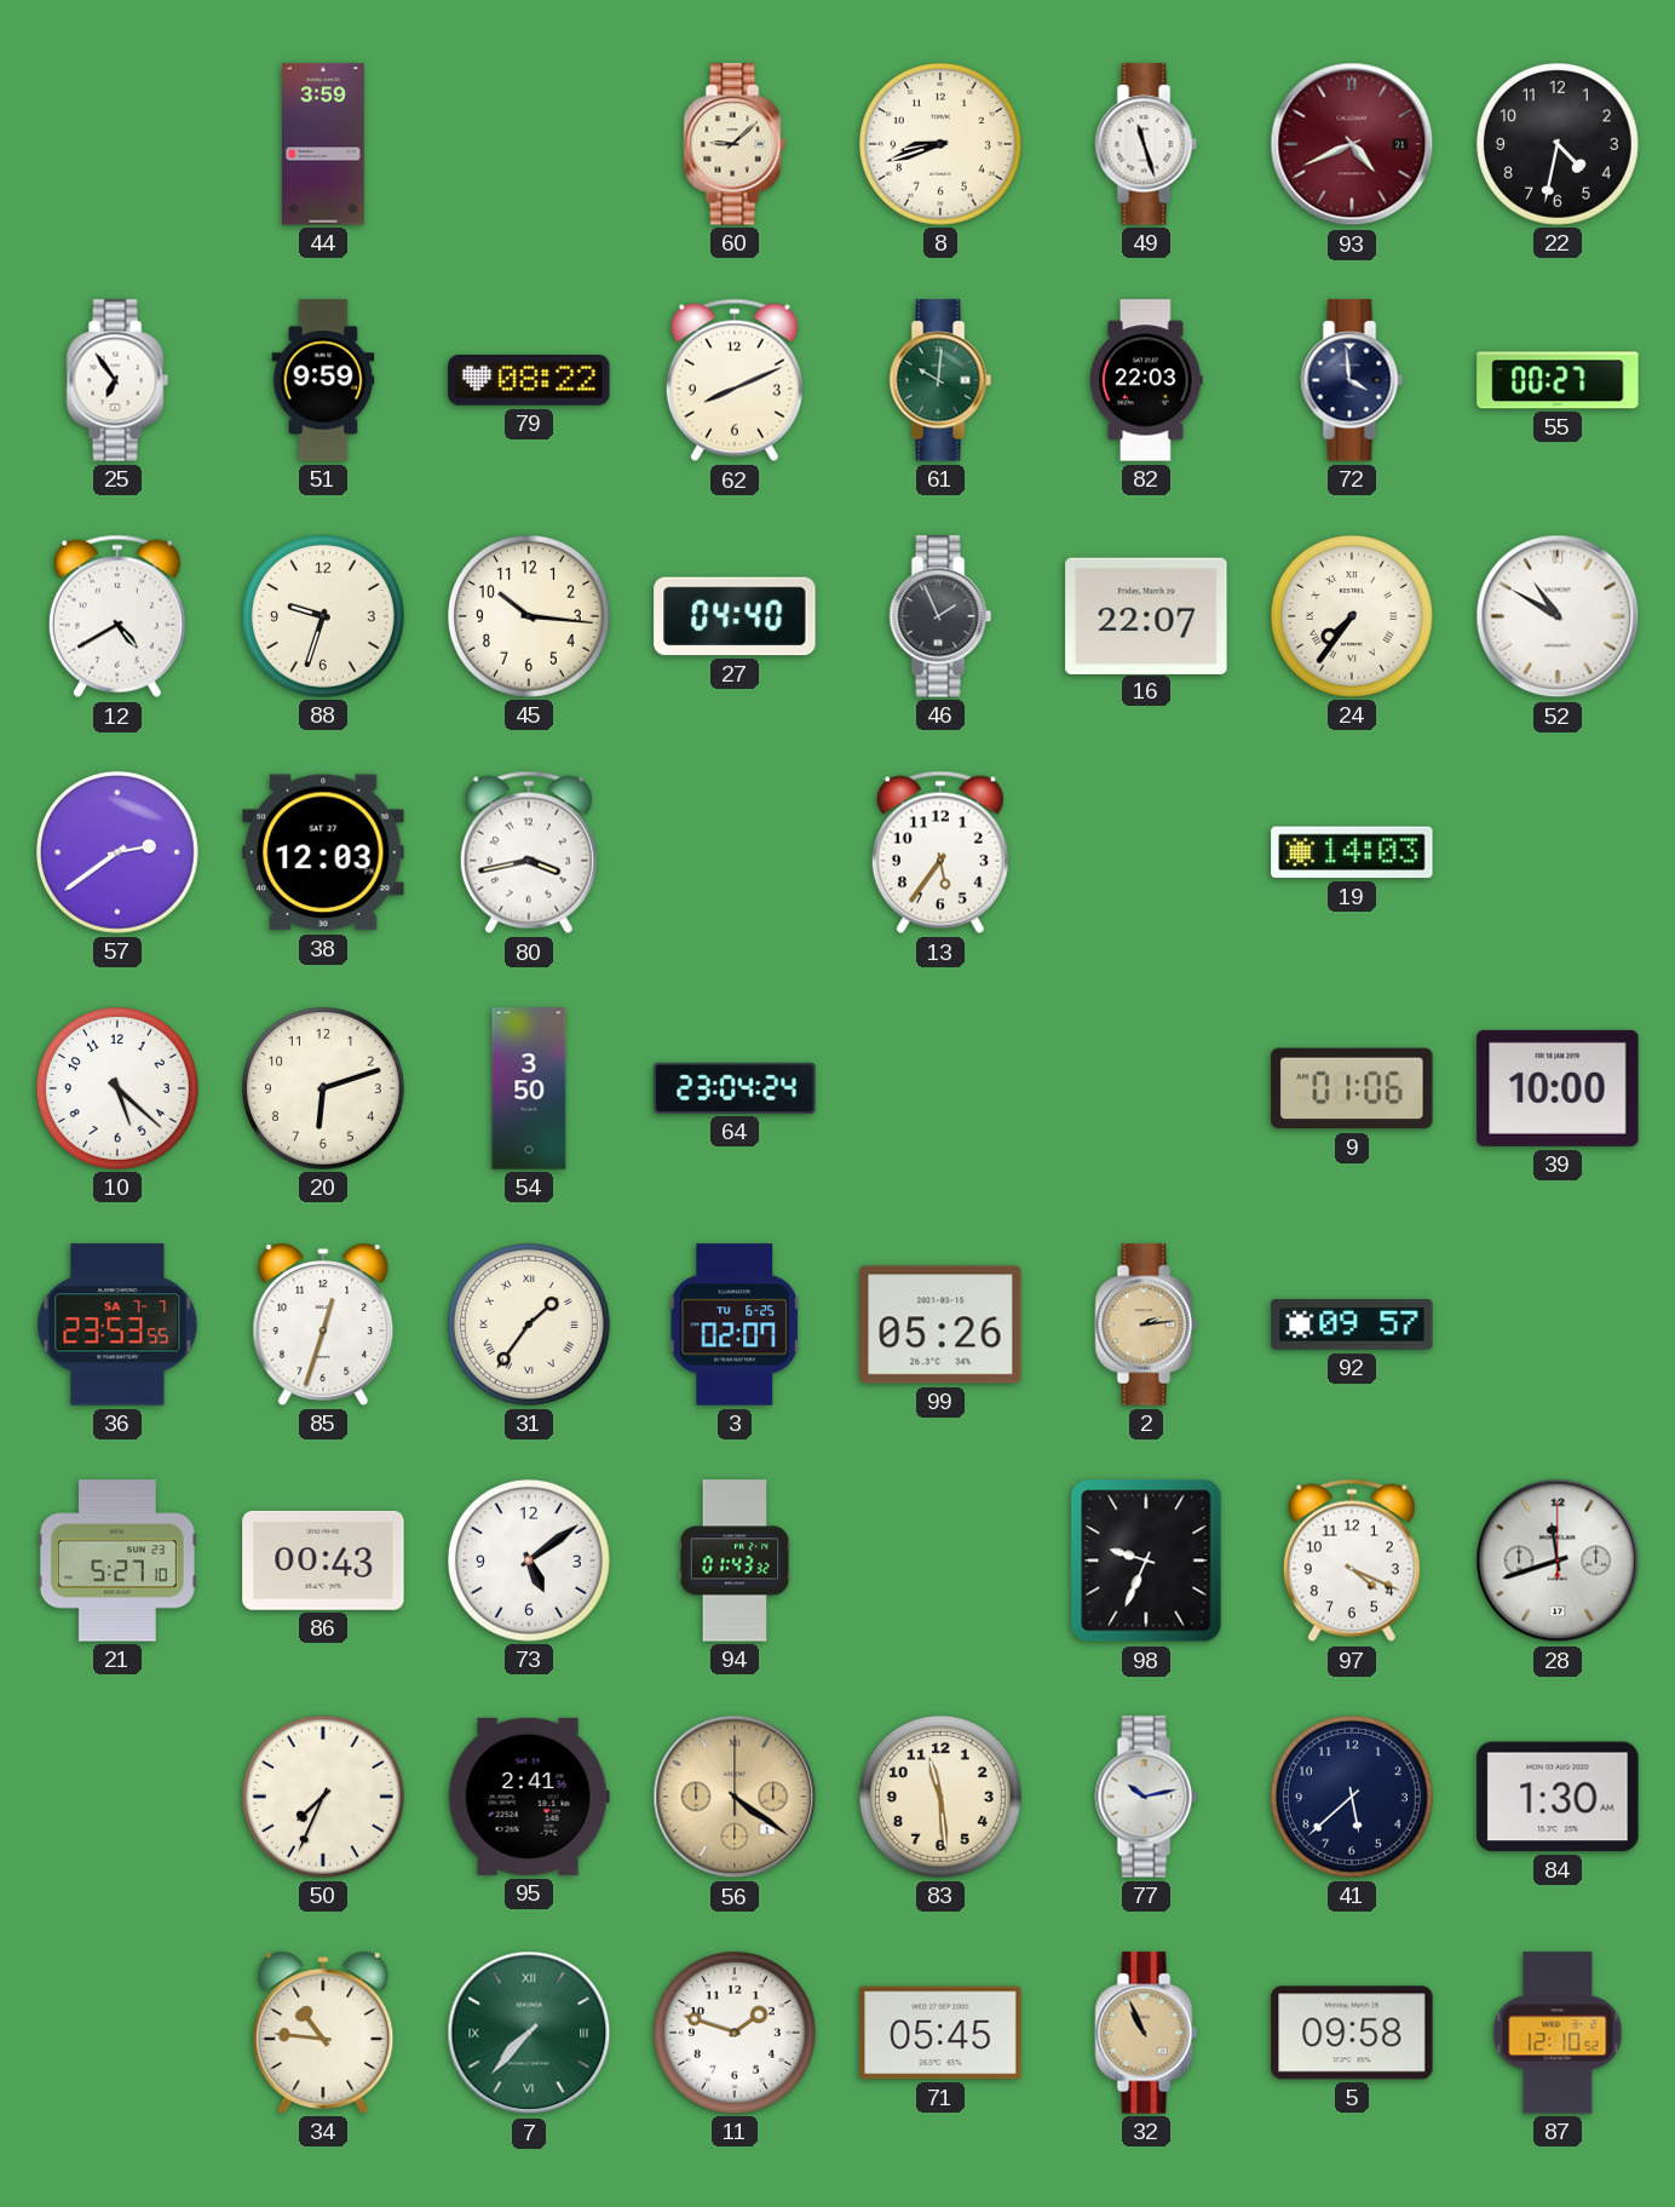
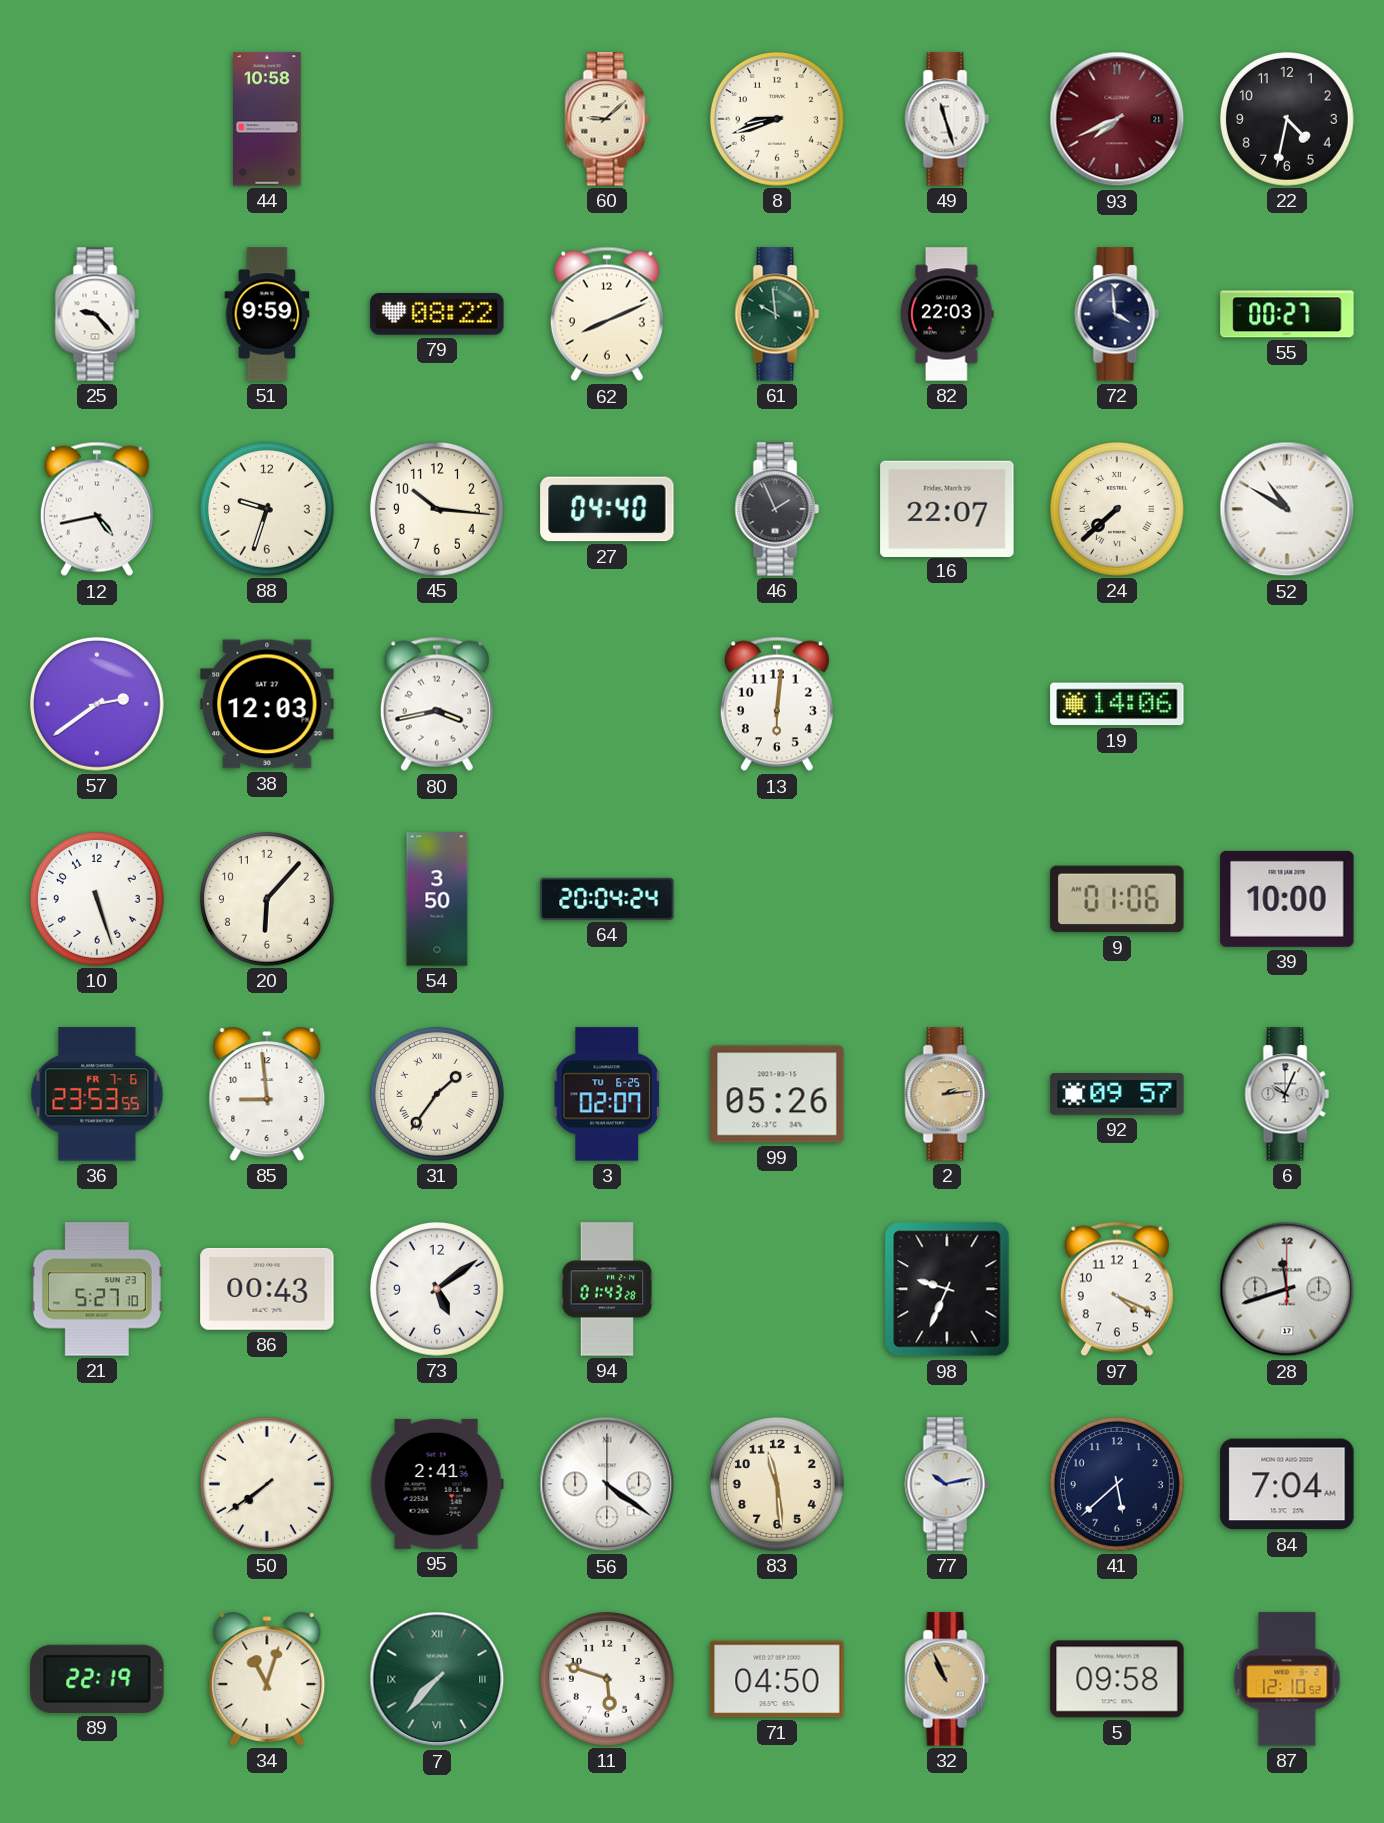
44: 3:59 -> 10:58
93: 4:41 -> 7:41
25: 6:54 -> 9:23
61: 10:01 -> 9:59
12: 4:40 -> 4:43
24: 7:36 -> 7:38
13: 5:36 -> 6:01
19: 14:03 -> 14:06
10: 5:22 -> 5:27
20: 6:12 -> 6:07
64: 23:04 -> 20:04
36 date: SA 7-7 -> FR 7-6
85: 12:33 -> 8:59
6: none -> 10:04
94: 01:43:32 -> 01:43:28
50: 7:34 -> 7:39
56 dial: champagne -> white
84: 1:30 -> 7:04
89: none -> 22:19
34: 10:46 -> 11:03
11: 1:48 -> 5:48
71: 05:45 -> 04:50
